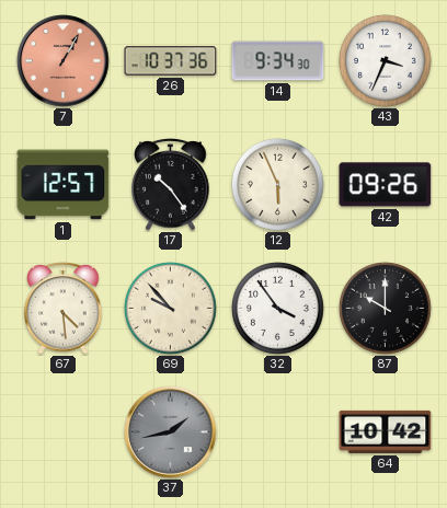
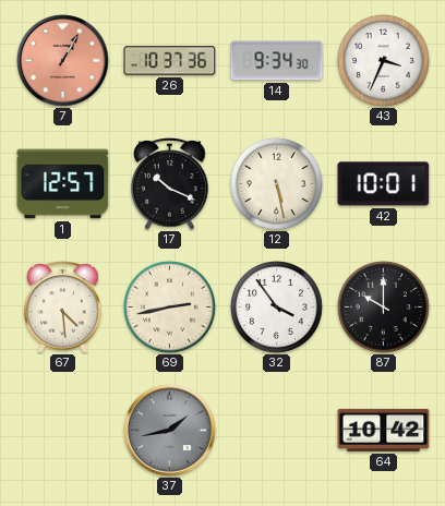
17: 10:24 -> 10:19
12: 5:56 -> 5:28
42: 09:26 -> 10:01
69: 9:53 -> 2:43
